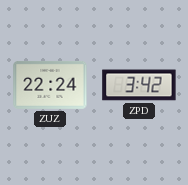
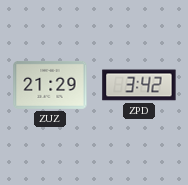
ZUZ: 22:24 -> 21:29
